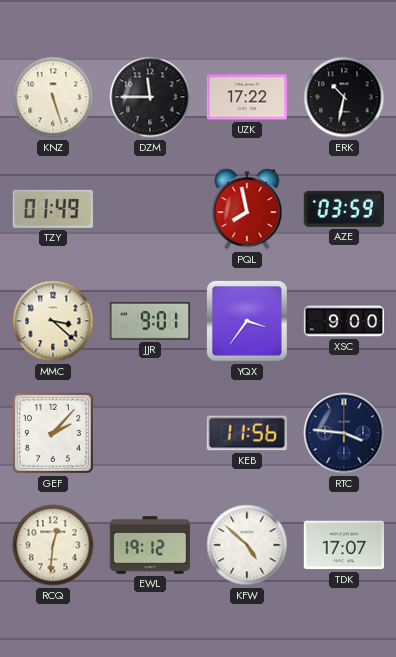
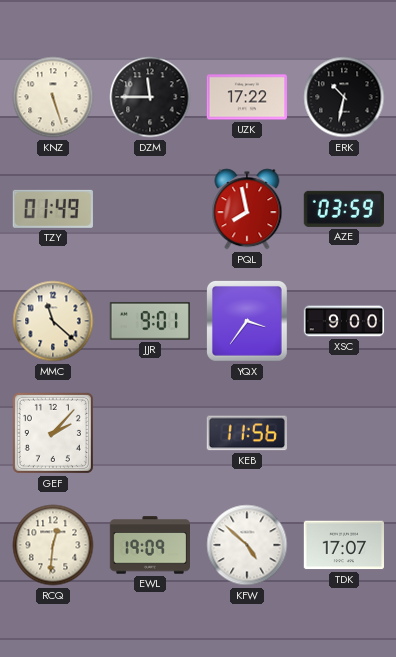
MMC: 3:22 -> 11:22
RTC: 3:46 -> none
EWL: 19:12 -> 19:09
